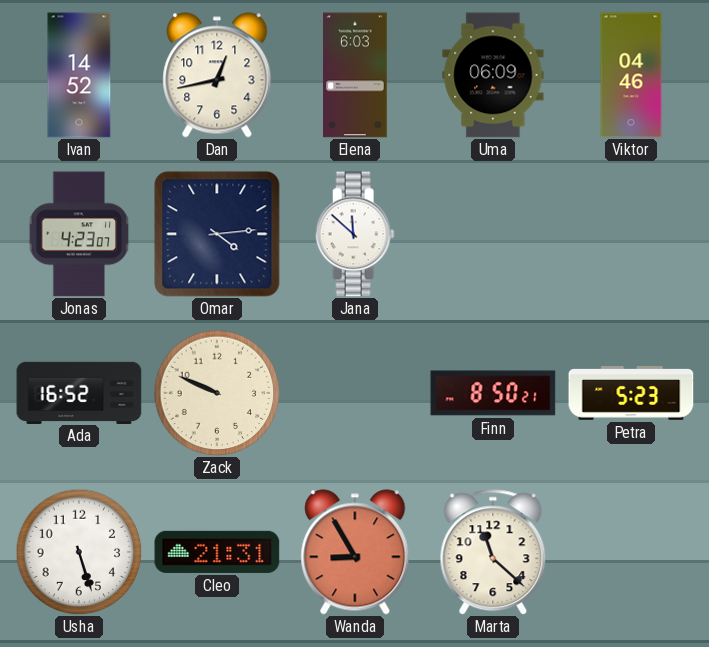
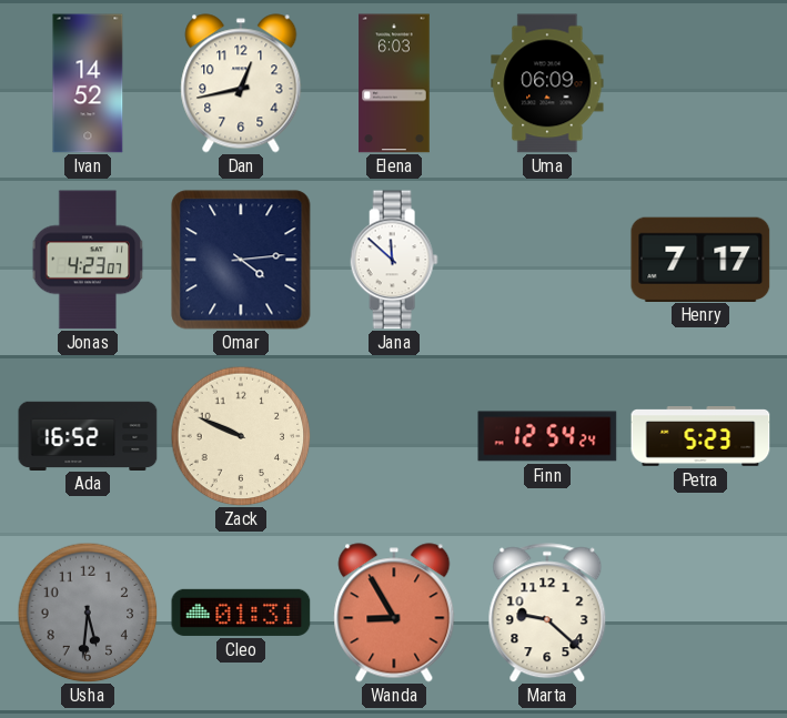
Viktor: 04:46 -> none
Henry: none -> 7:17
Finn: 8:50 -> 12:54
Usha: 5:27 -> 5:31
Usha dial: white -> grey
Cleo: 21:31 -> 01:31
Marta: 11:22 -> 9:22
